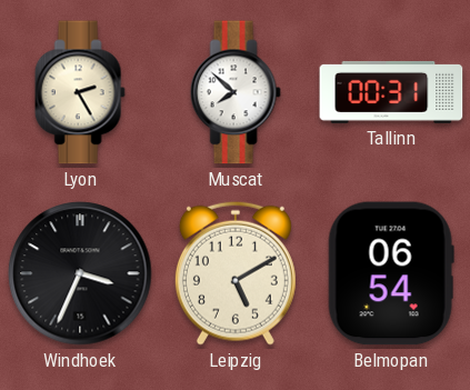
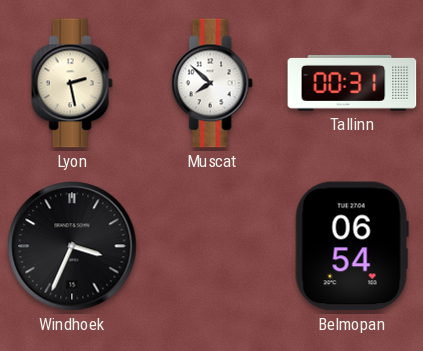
Lyon: 2:25 -> 2:28
Leipzig: 5:10 -> none
